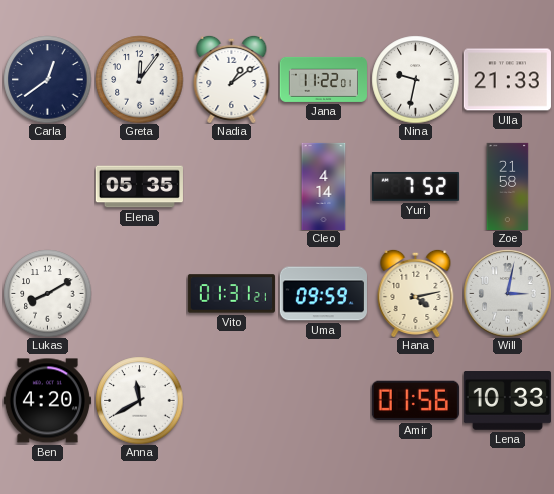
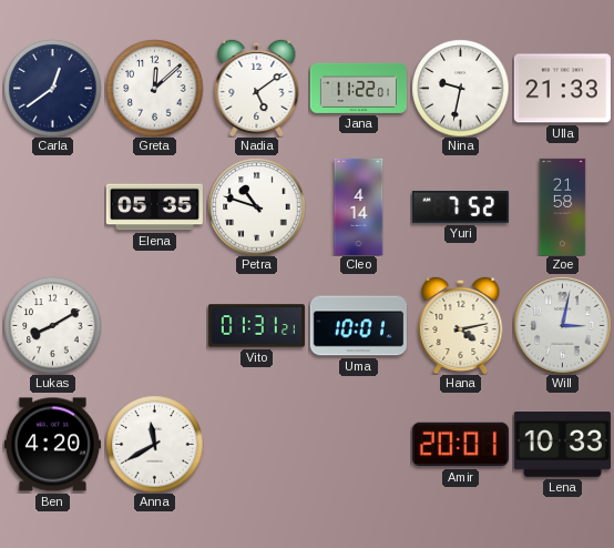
Greta: 12:06 -> 12:08
Nadia: 1:09 -> 5:09
Petra: none -> 10:48
Uma: 09:59 -> 10:01
Amir: 01:56 -> 20:01
